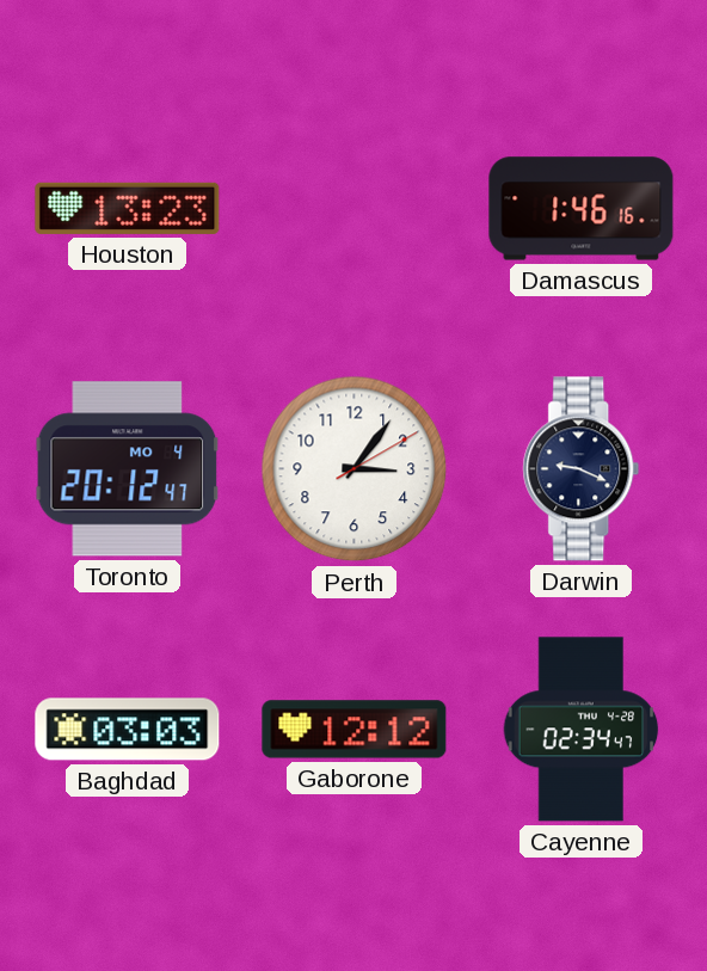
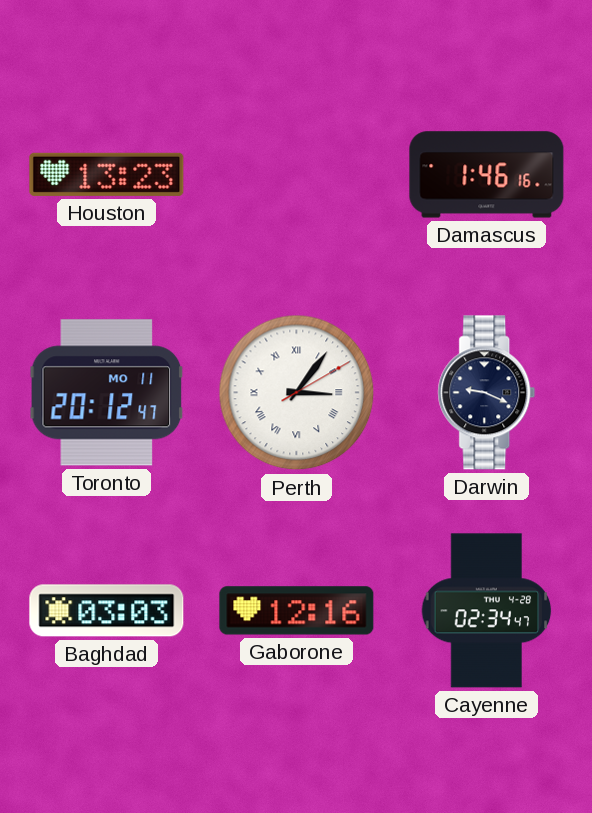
Toronto date: MO 4 -> MO 11
Perth numerals: Arabic -> Roman
Gaborone: 12:12 -> 12:16
